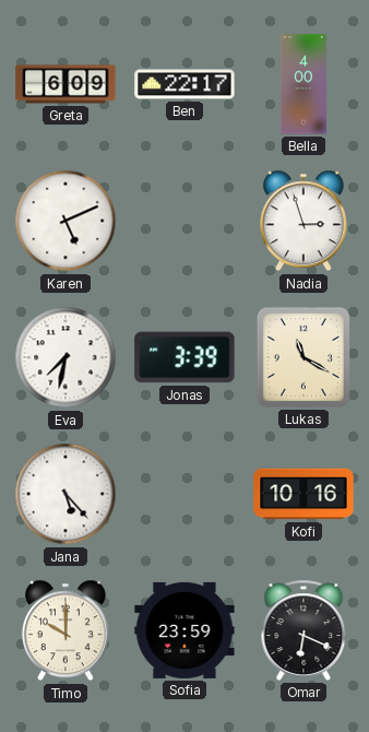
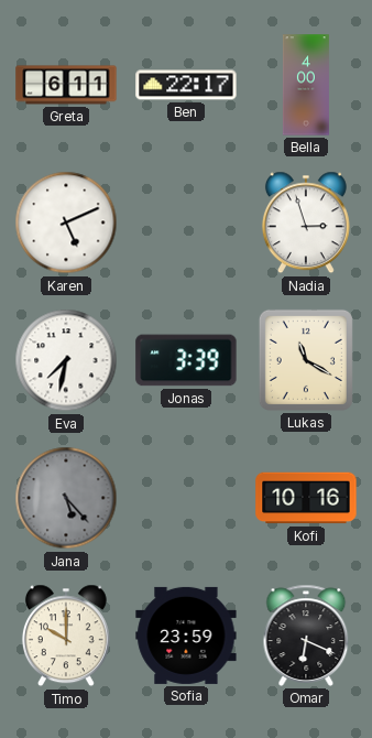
Greta: 6:09 -> 6:11
Jana dial: white -> grey
